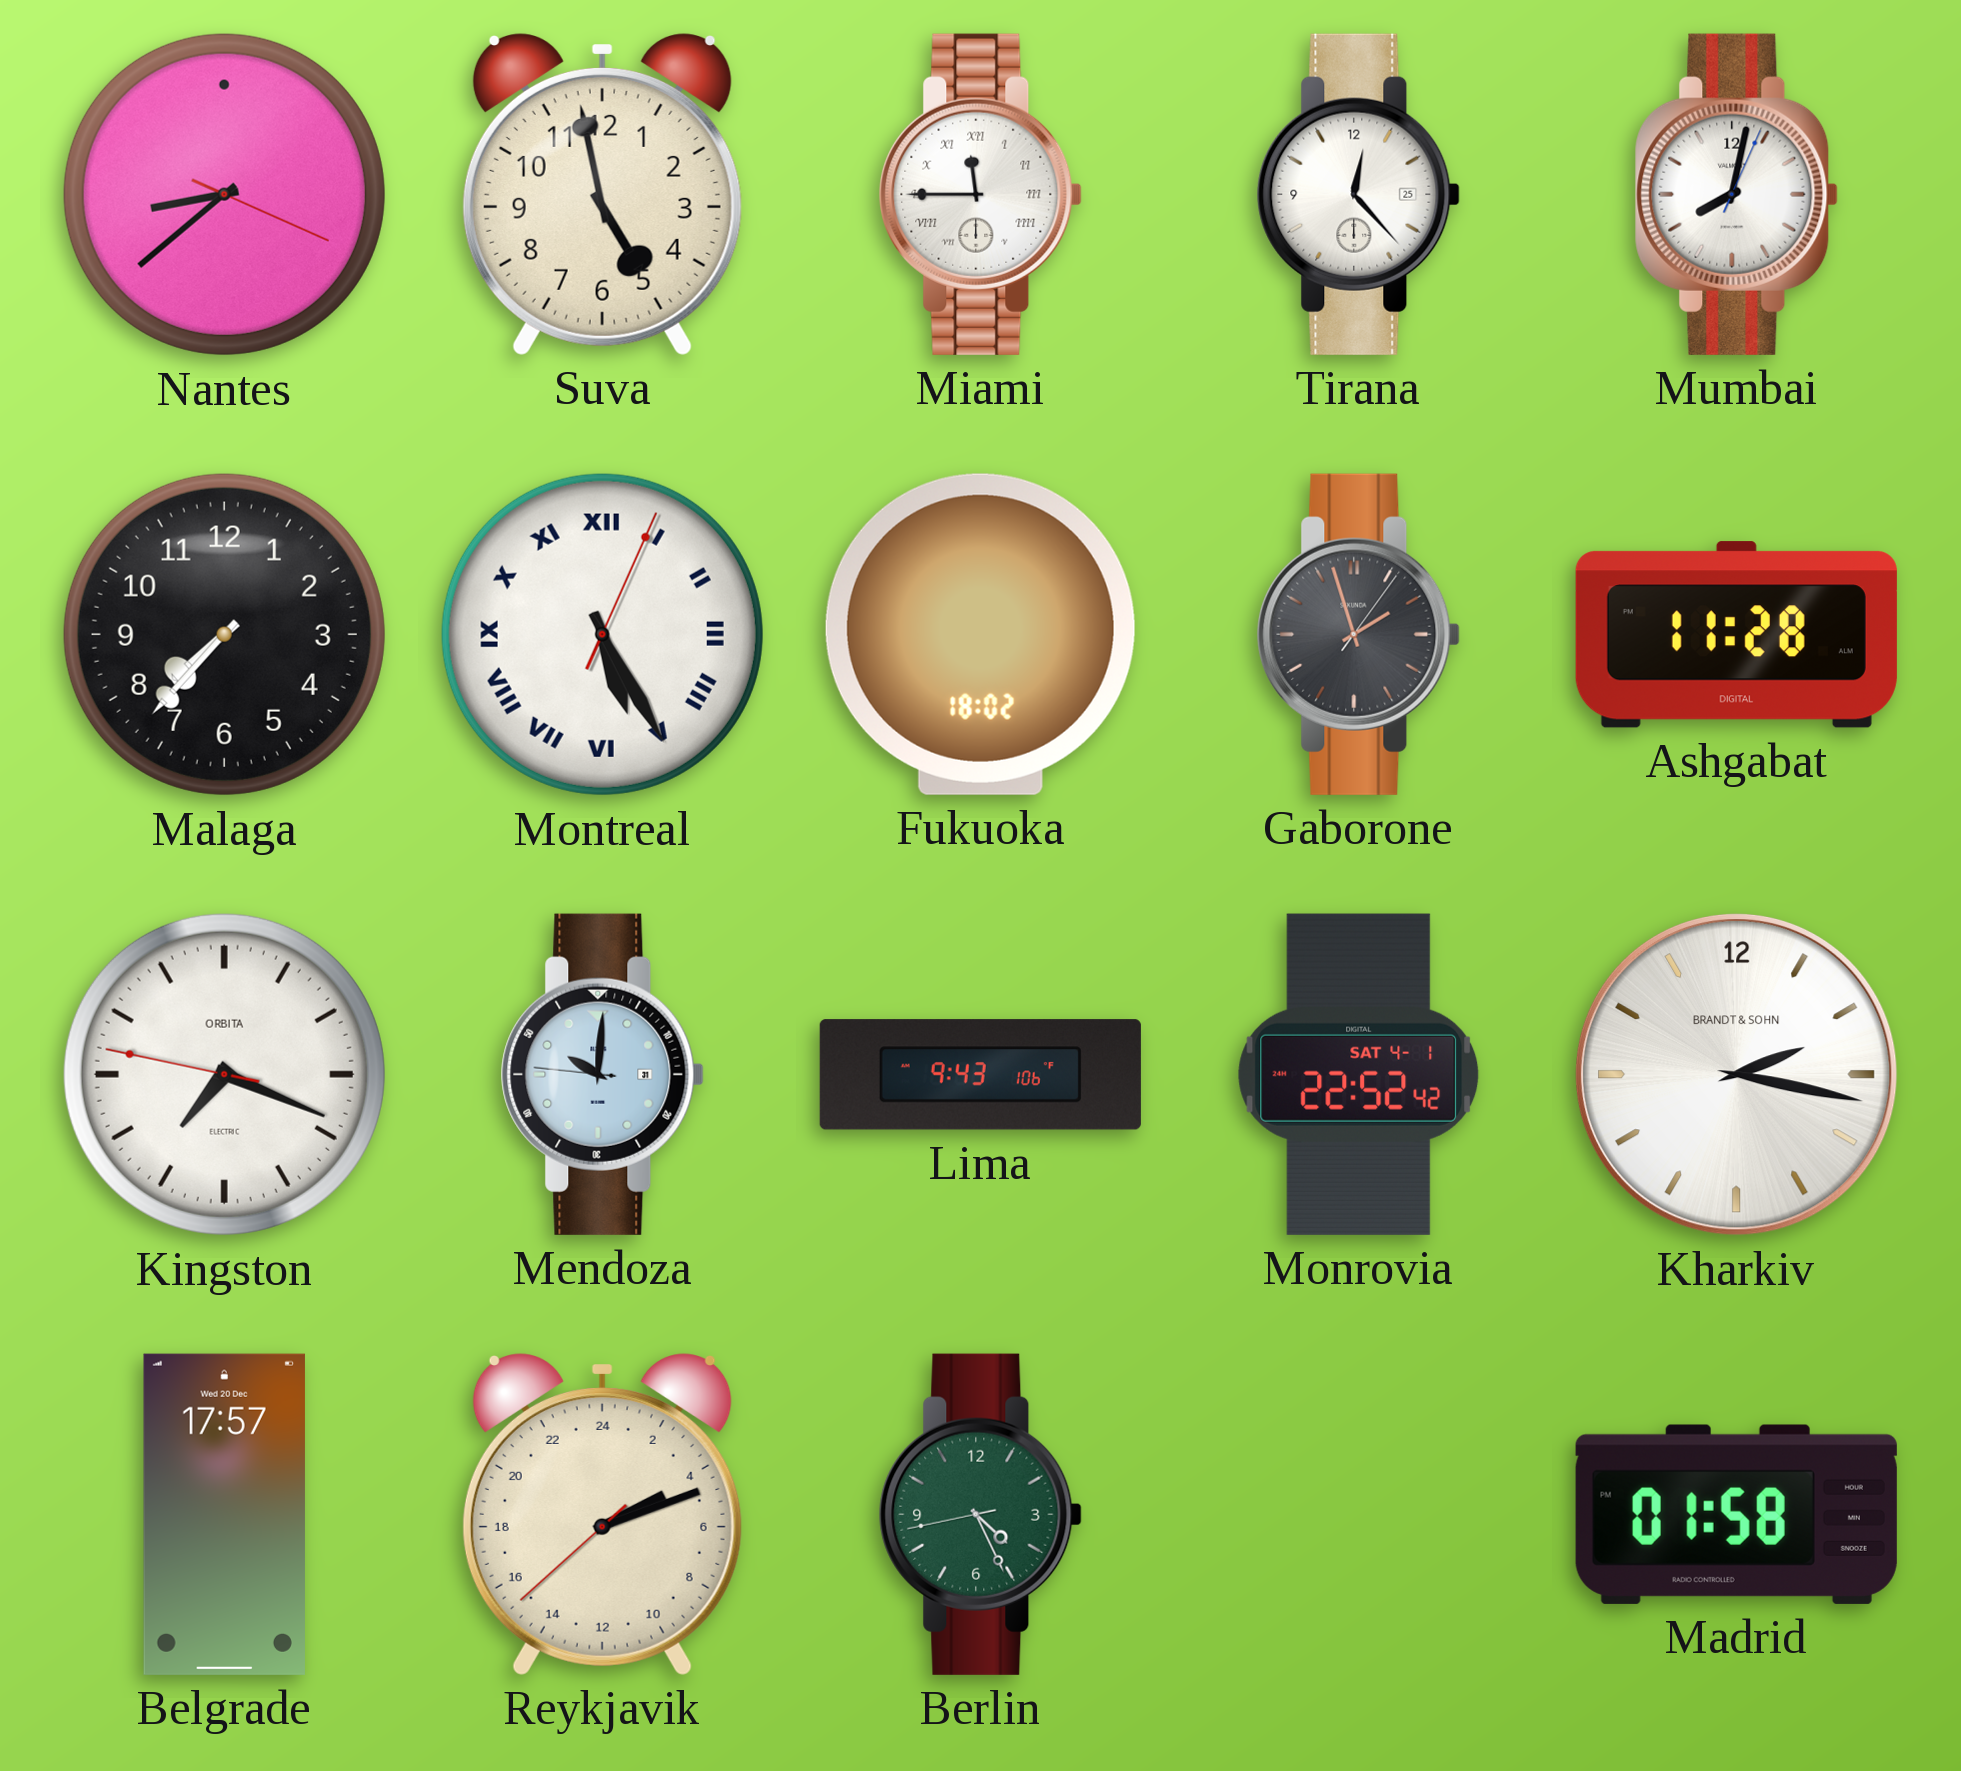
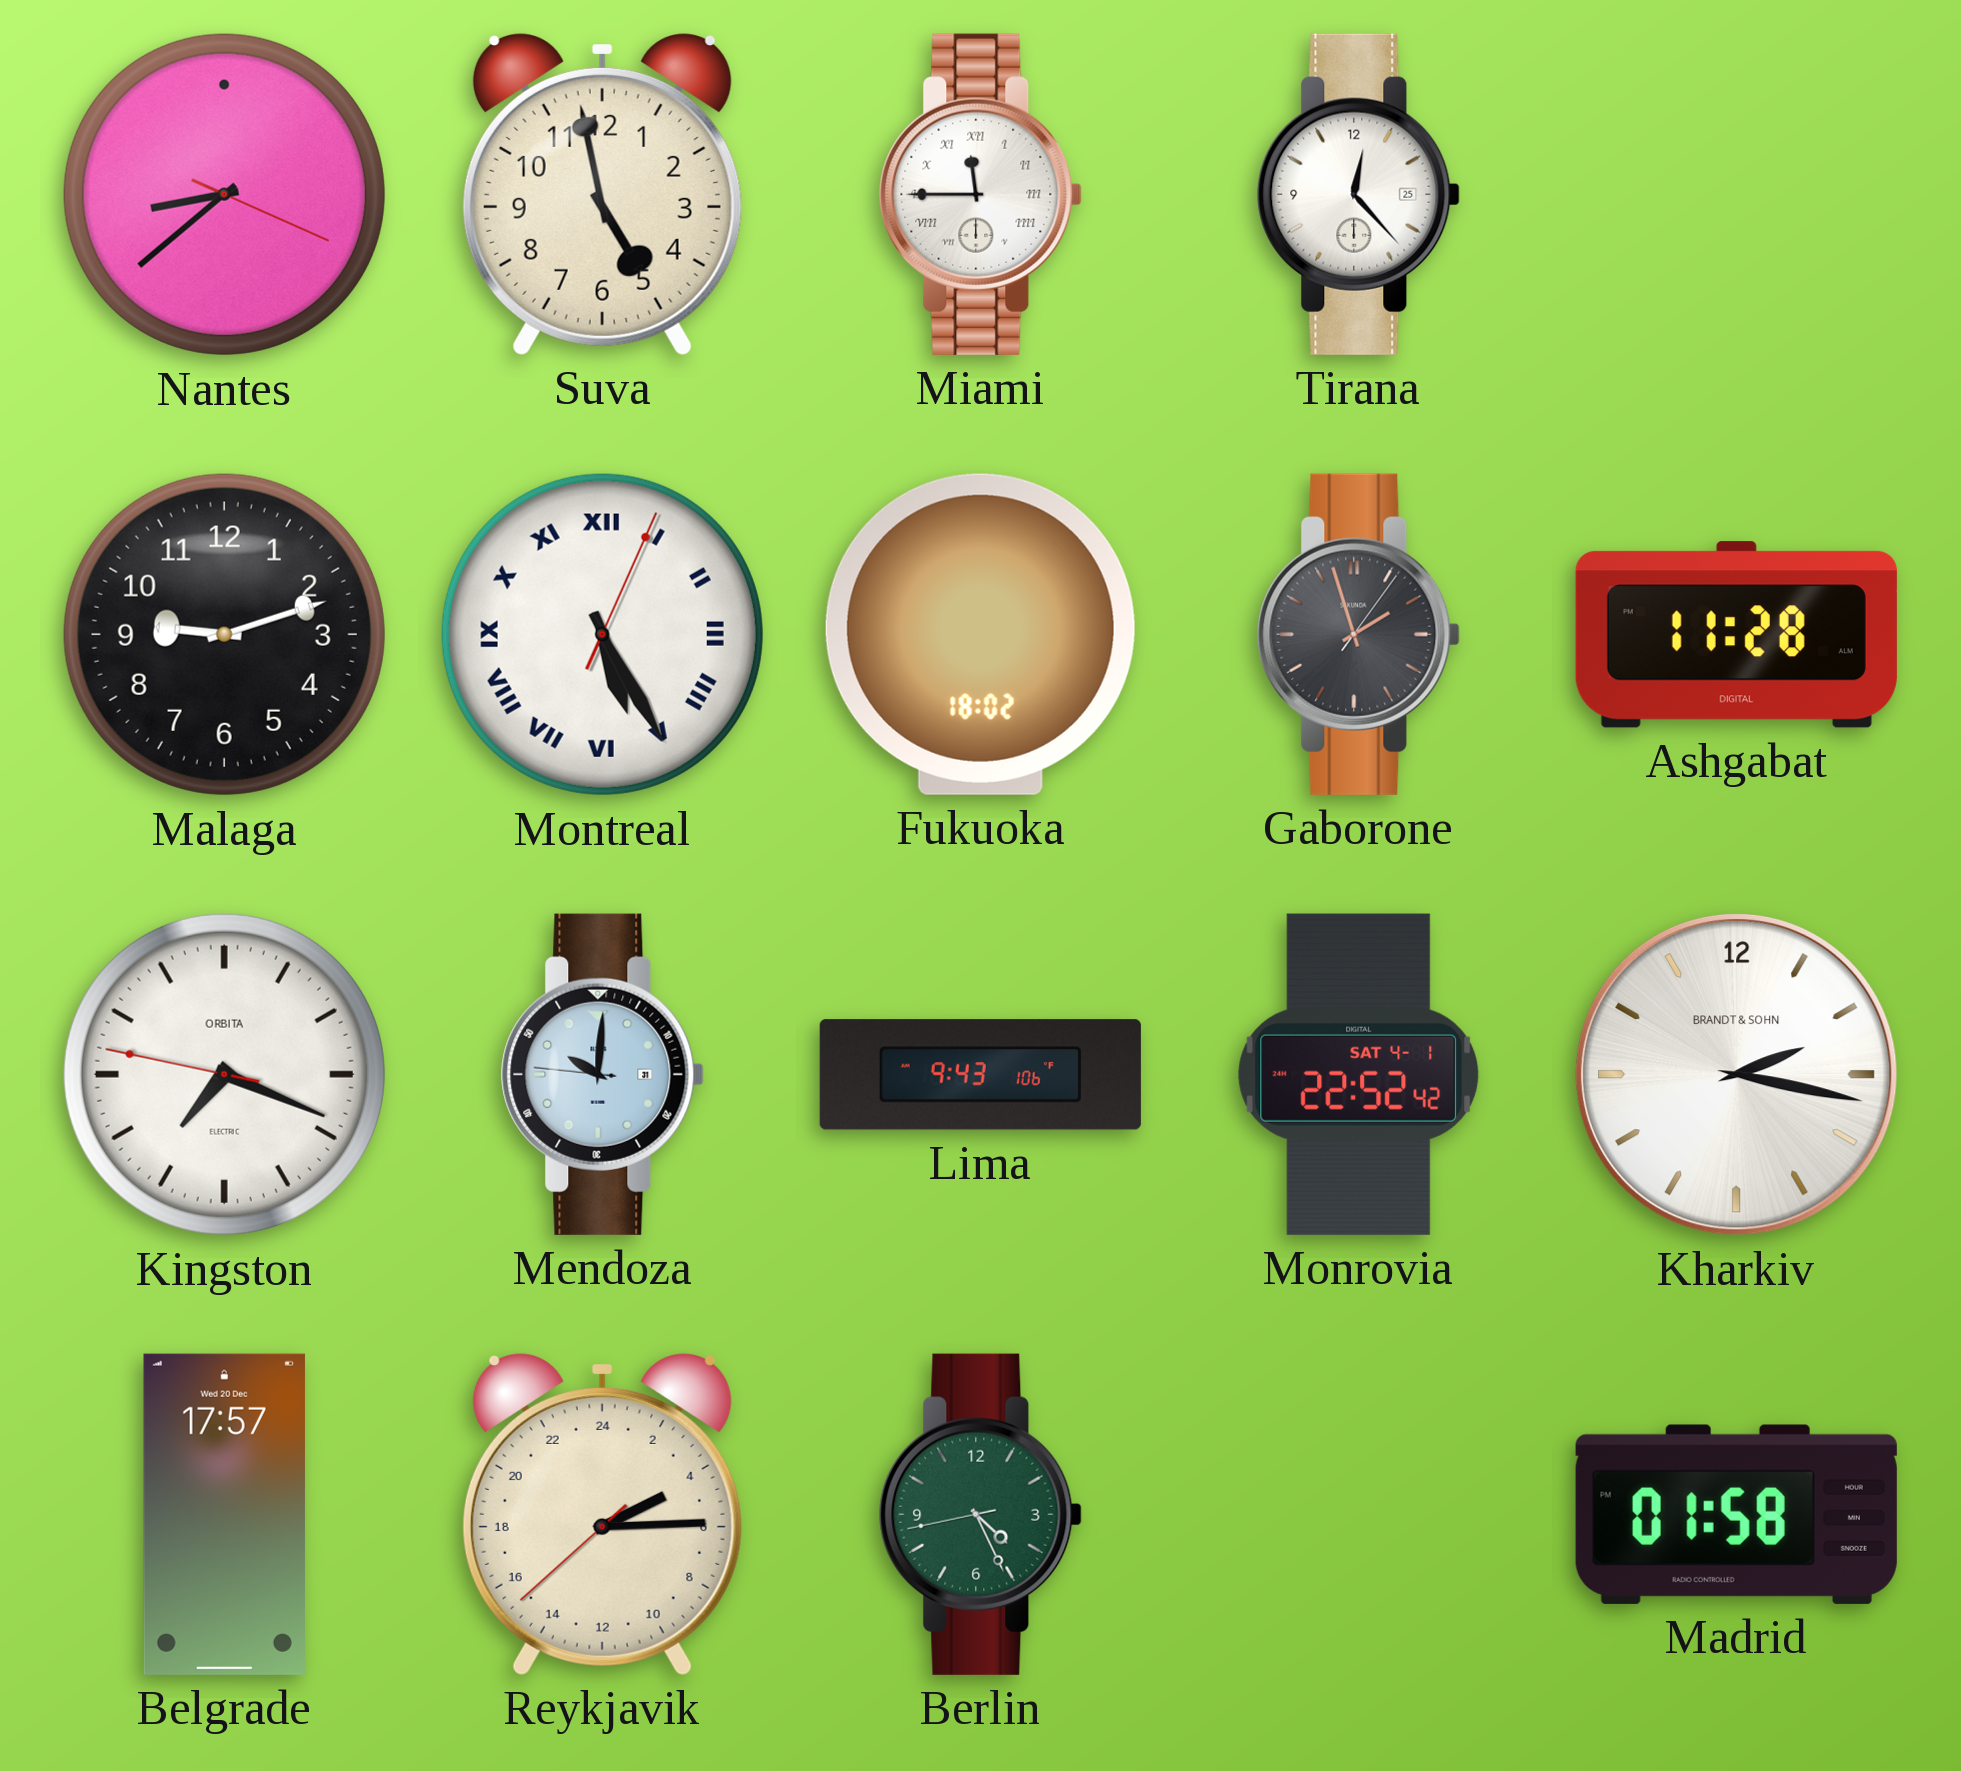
Mumbai: 8:02 -> none
Malaga: 7:37 -> 9:12
Reykjavik: 4:11 -> 4:14
